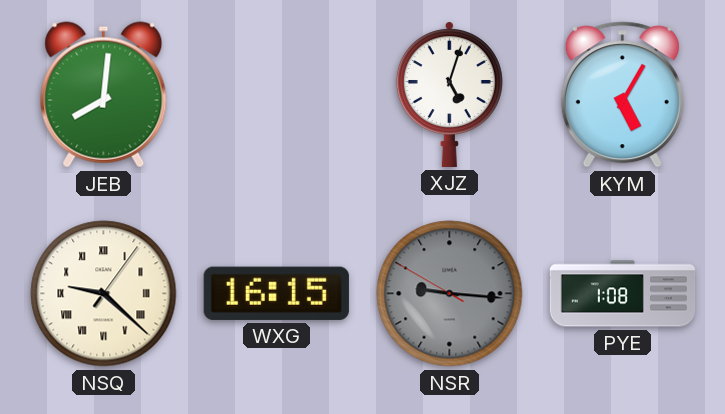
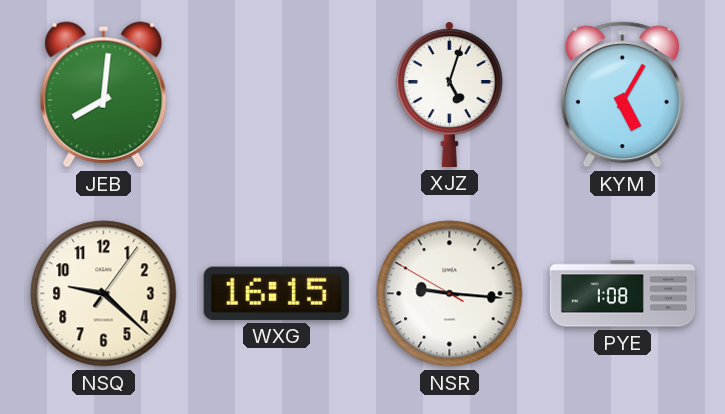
NSQ numerals: Roman -> Arabic
NSR dial: grey -> white
